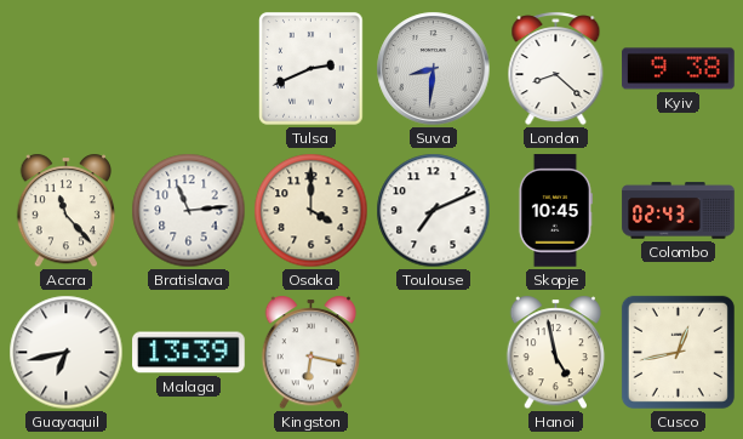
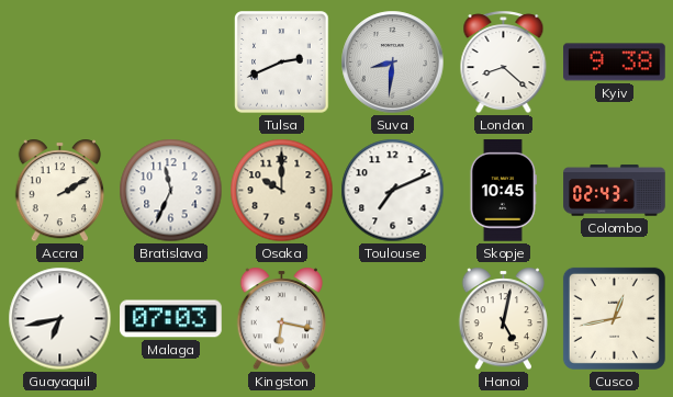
Accra: 11:23 -> 2:10
Bratislava: 11:14 -> 11:34
Osaka: 4:00 -> 10:00
Malaga: 13:39 -> 07:03
Hanoi: 4:58 -> 5:02
